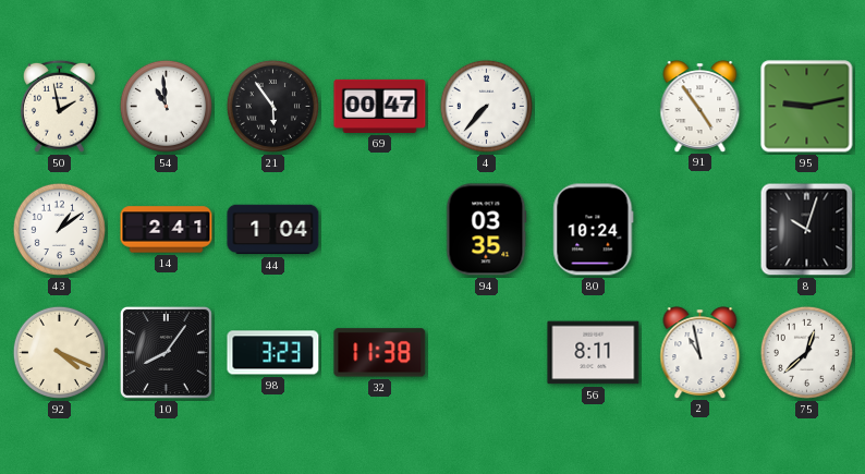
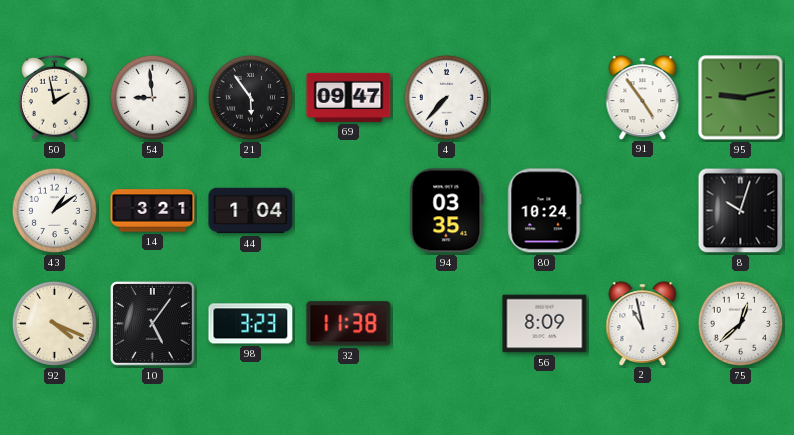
54: 10:59 -> 8:59
69: 00:47 -> 09:47
14: 2:41 -> 3:21
10: 8:06 -> 5:06
56: 8:11 -> 8:09
